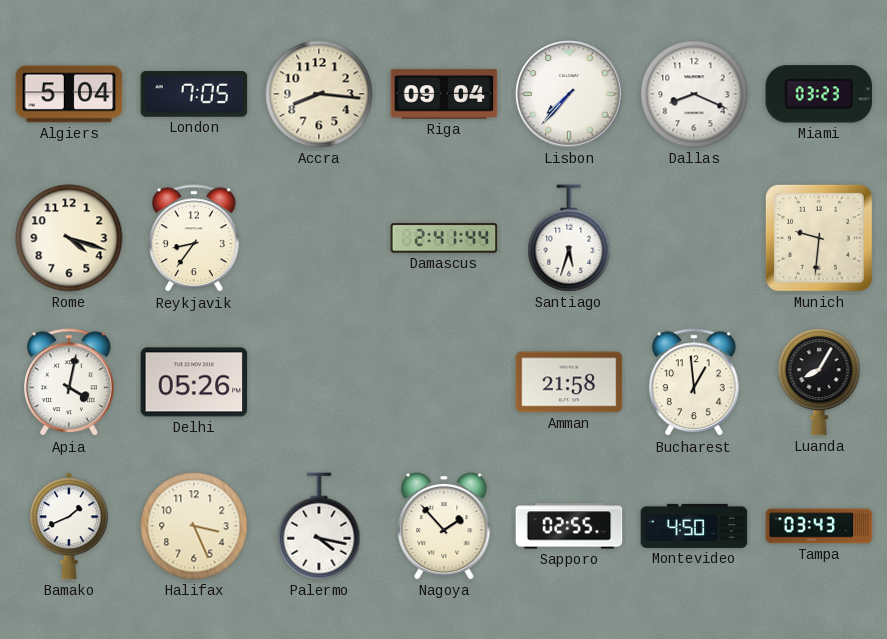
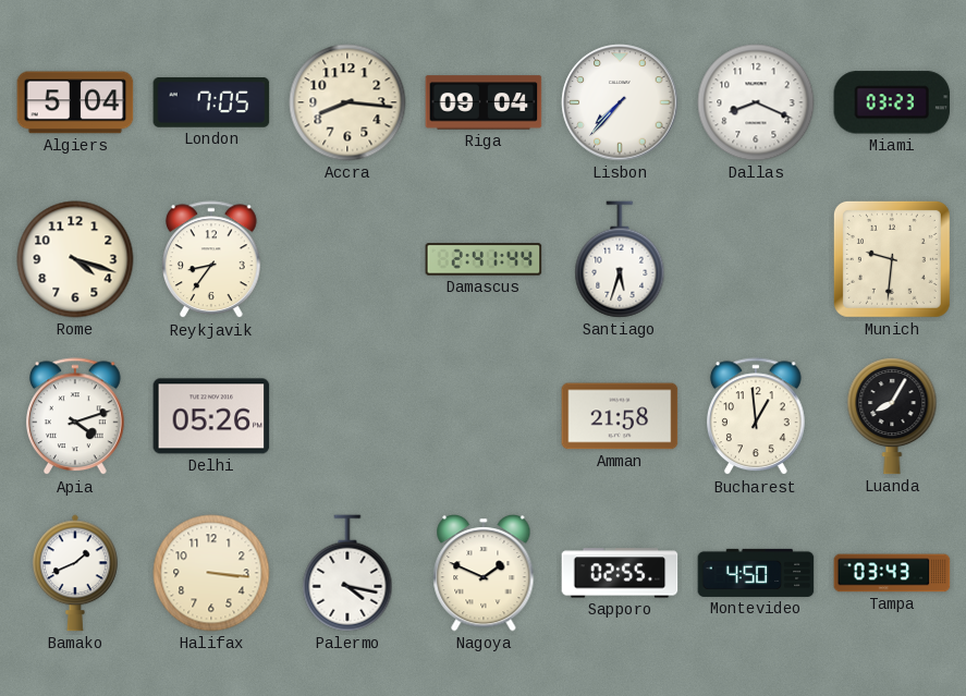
Apia: 4:02 -> 4:12
Halifax: 3:26 -> 3:16
Nagoya: 1:53 -> 1:49
